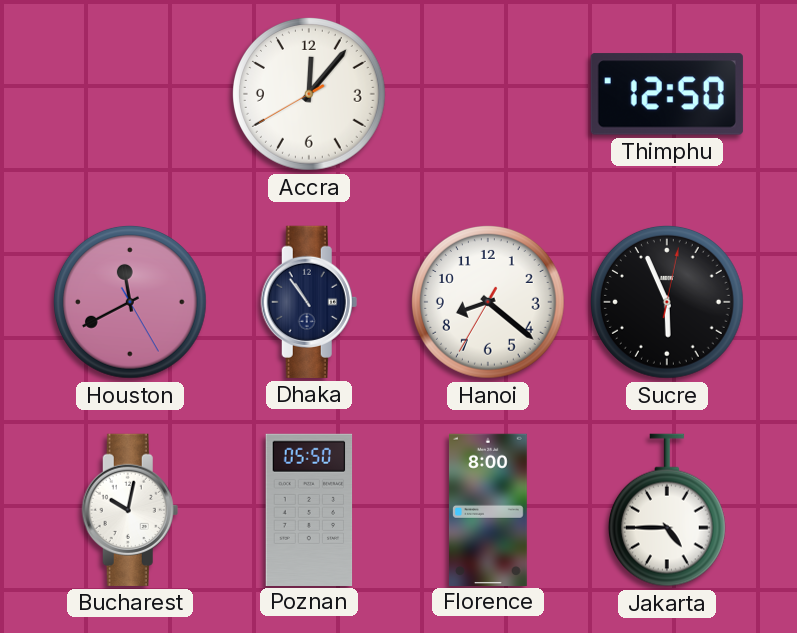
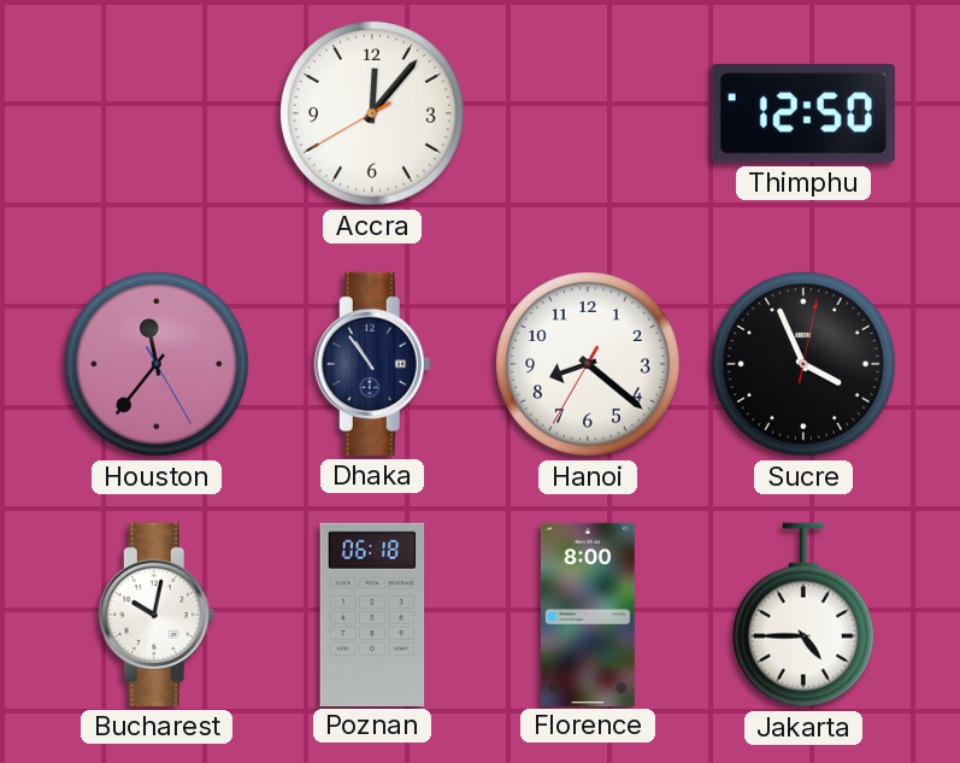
Houston: 11:40 -> 11:36
Sucre: 5:56 -> 3:56
Poznan: 05:50 -> 06:18
